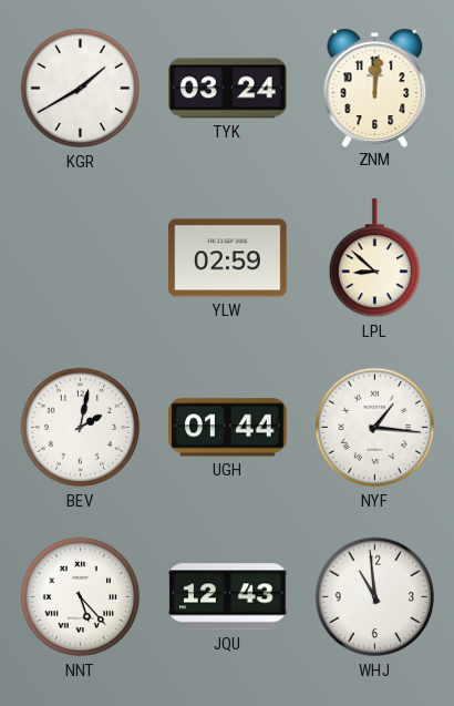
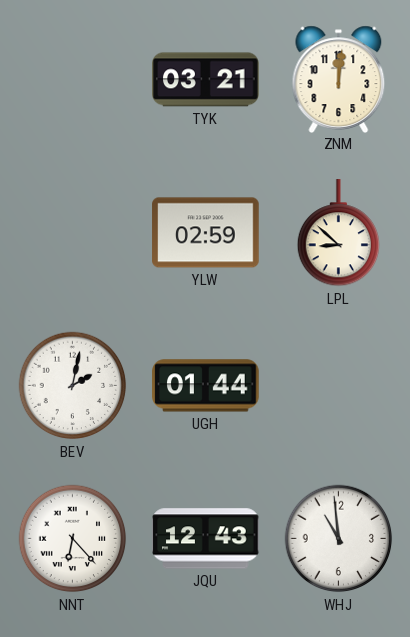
KGR: 1:40 -> none
TYK: 03:24 -> 03:21
NYF: 1:16 -> none
NNT: 5:23 -> 6:23
